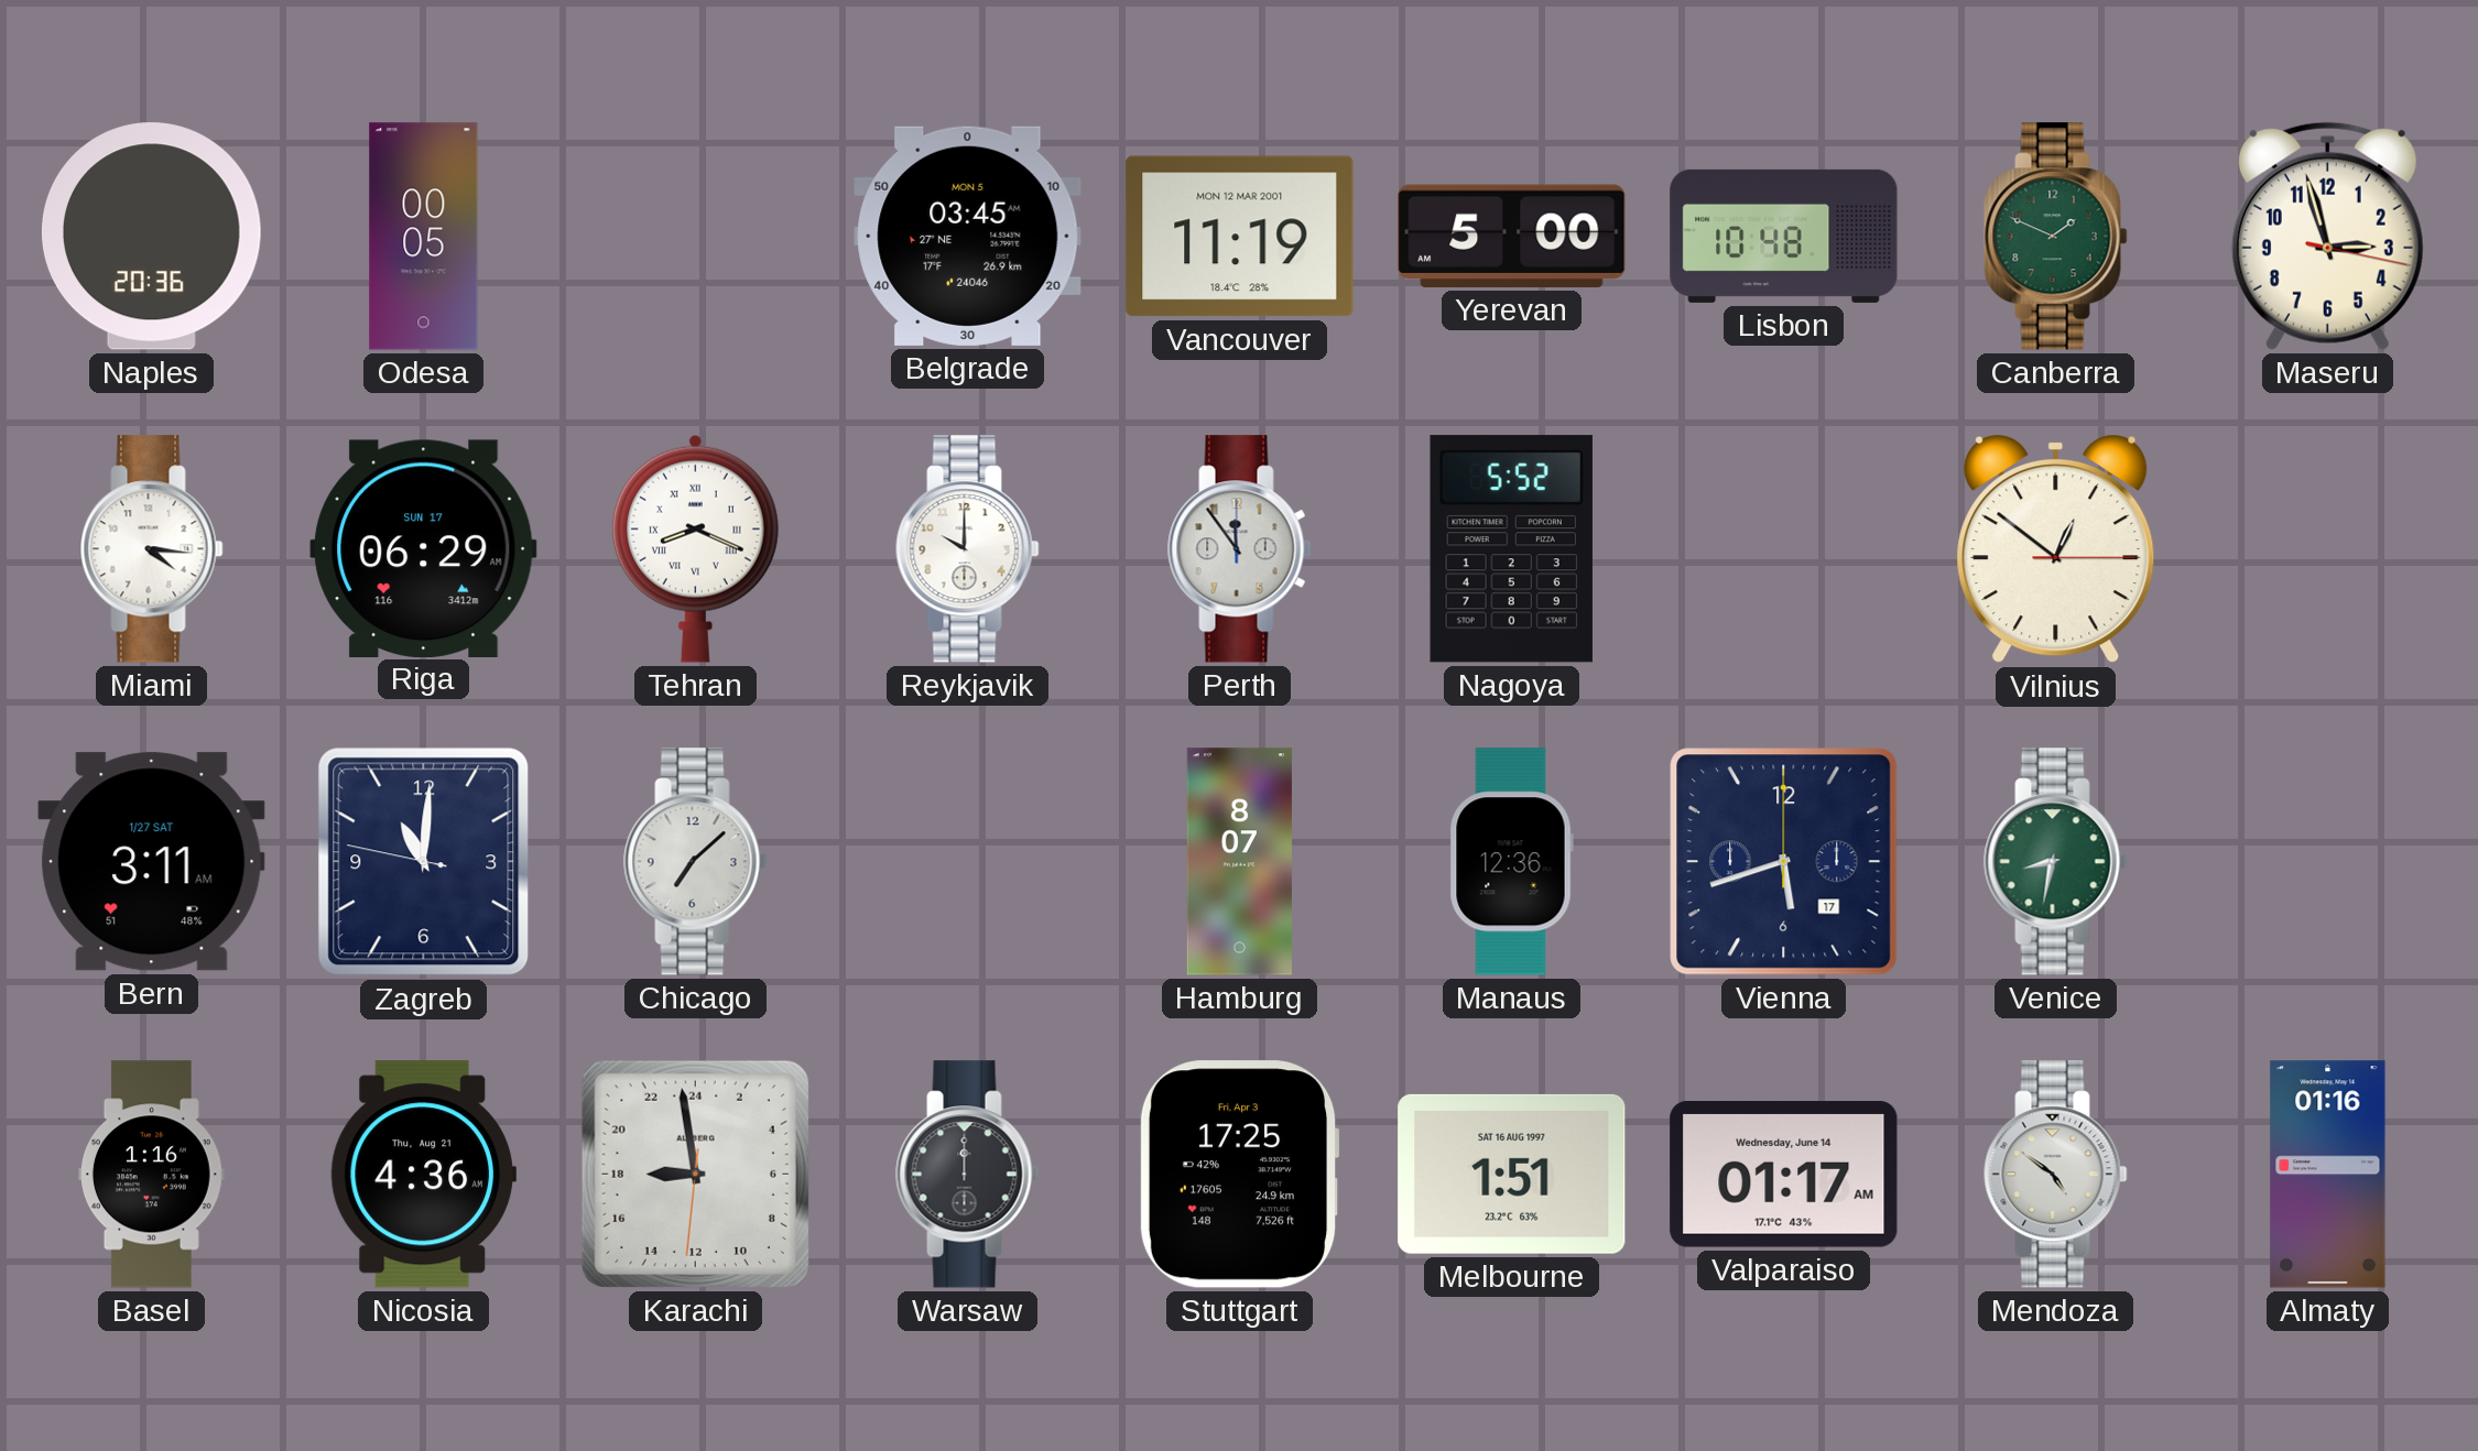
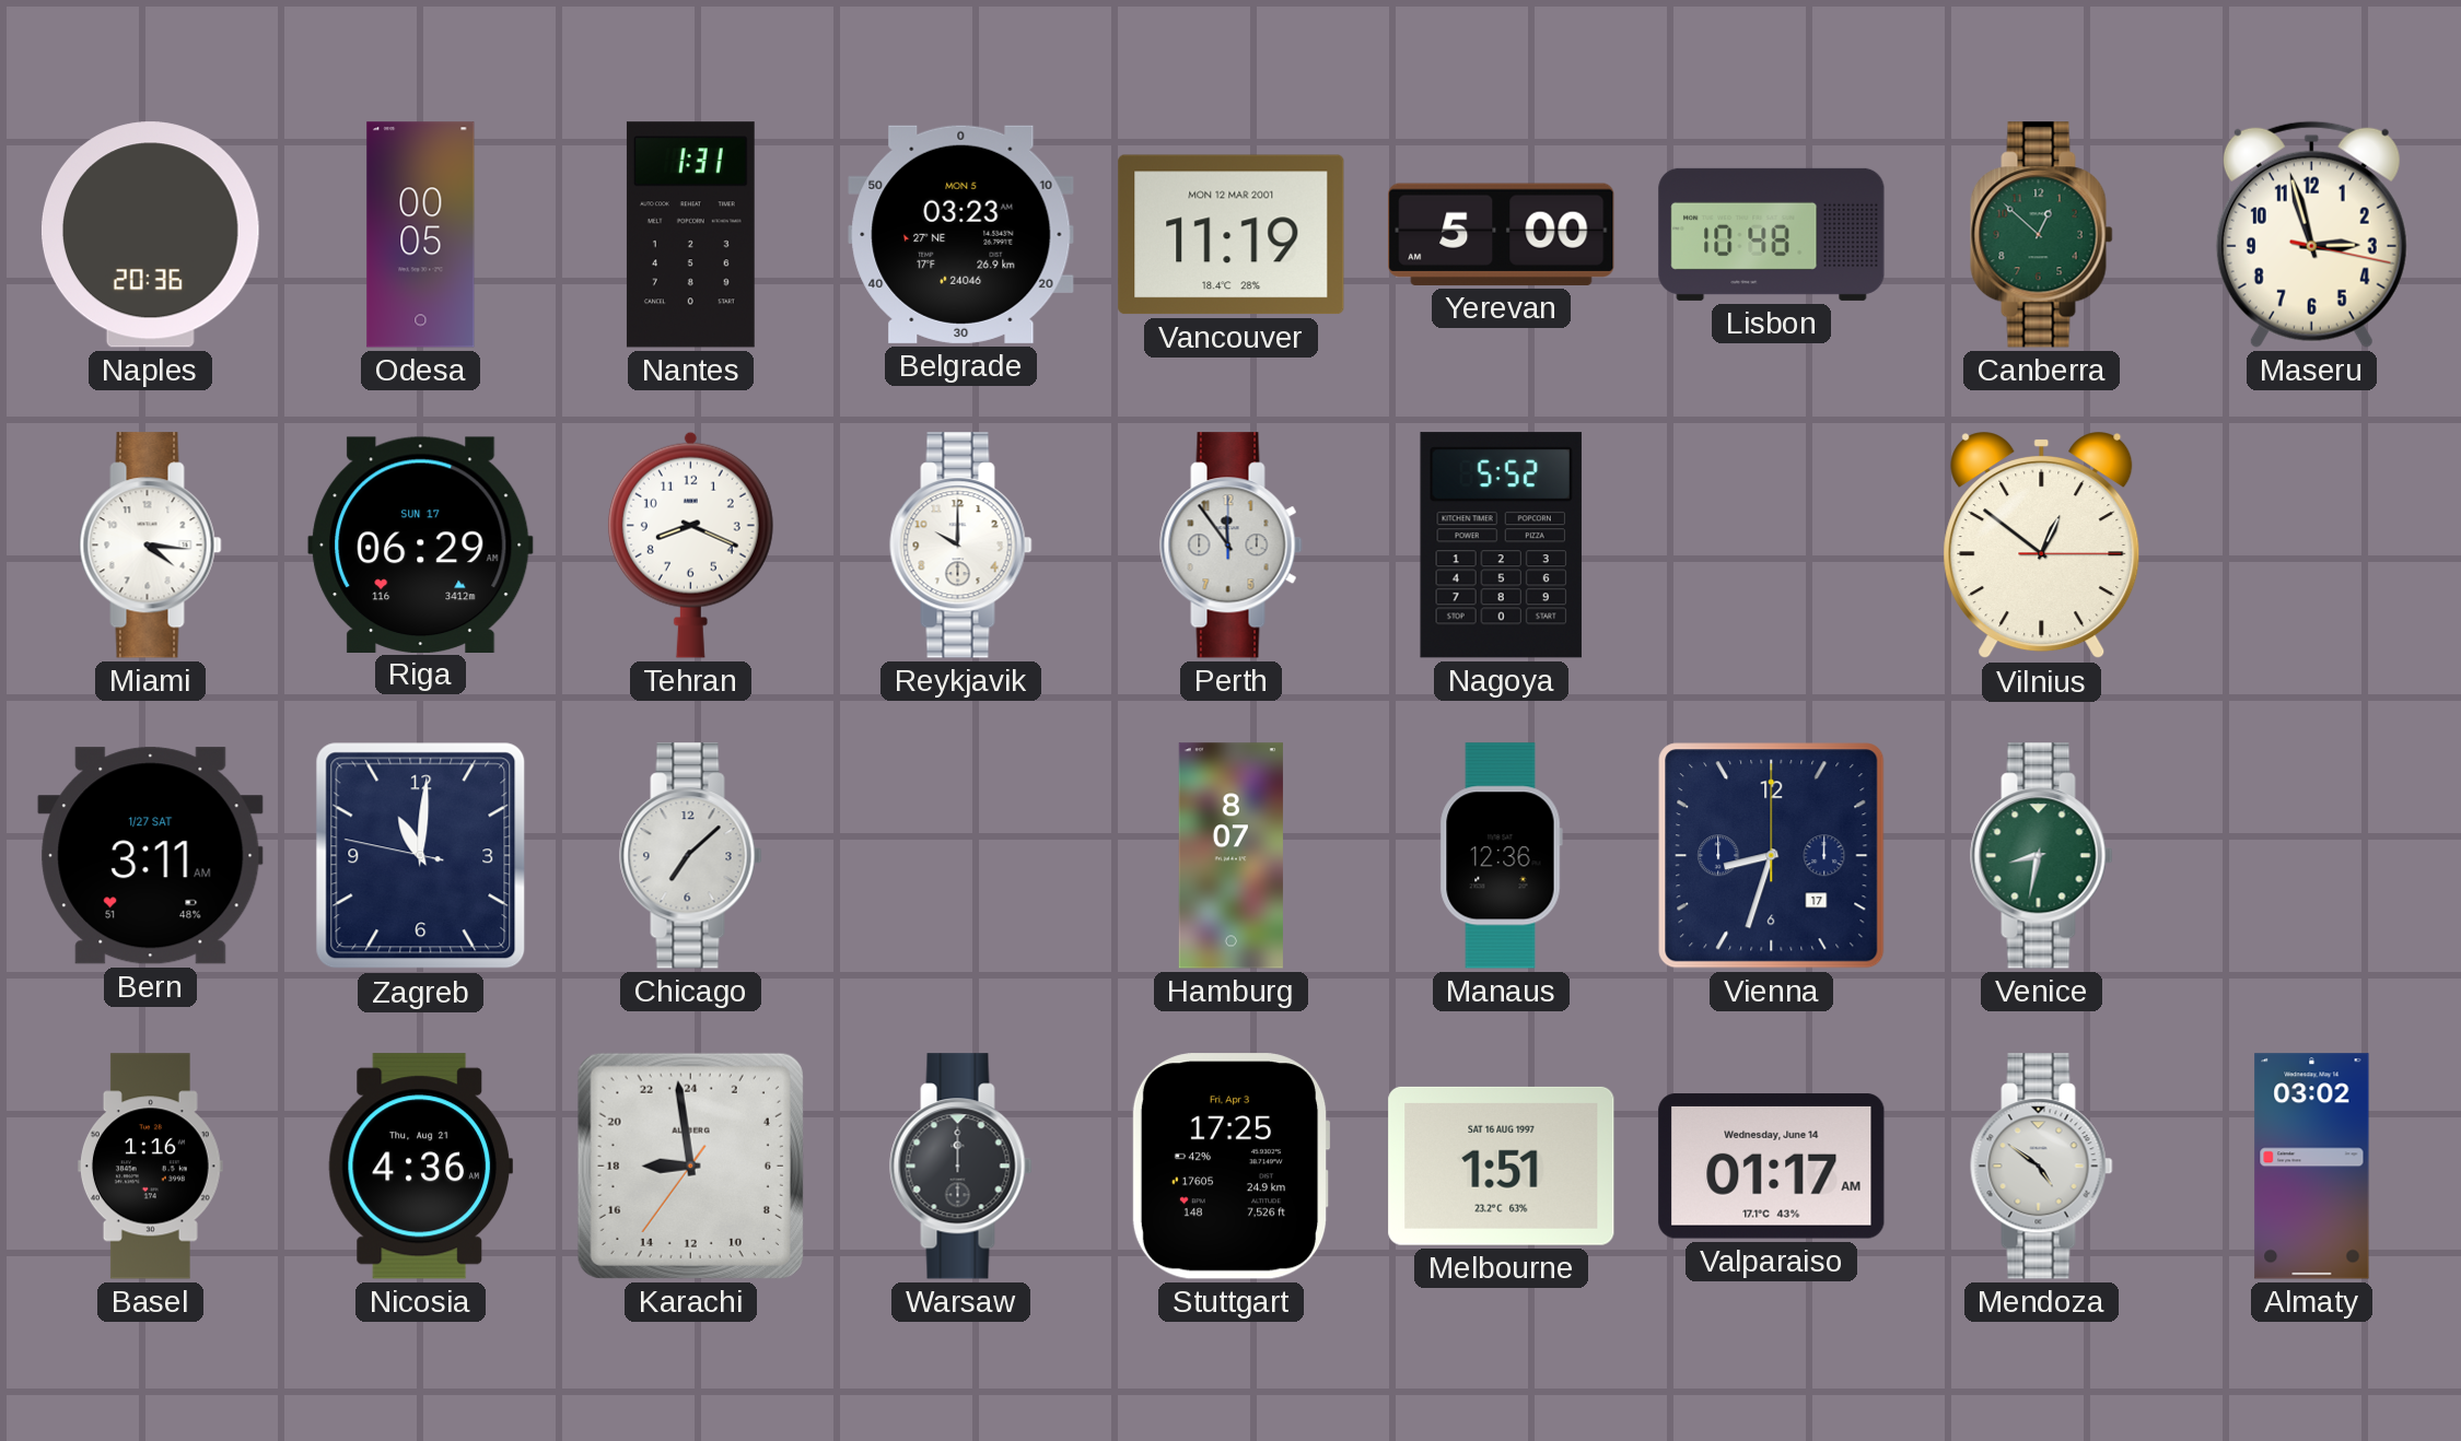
Nantes: none -> 1:31
Belgrade: 03:45 -> 03:23
Canberra: 1:49 -> 12:52
Tehran numerals: Roman -> Arabic
Vienna: 5:42 -> 8:33
Karachi: 17:58:31 -> 17:58:36
Almaty: 01:16 -> 03:02
